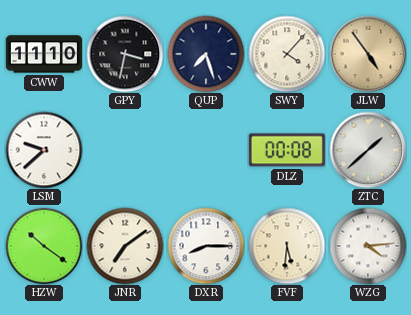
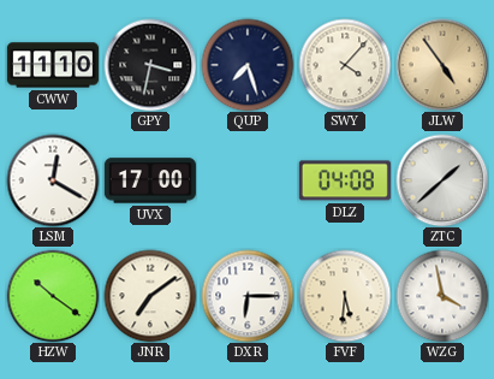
LSM: 9:38 -> 12:20
UVX: none -> 17:00
DLZ: 00:08 -> 04:08
DXR: 8:15 -> 6:15
WZG: 4:14 -> 3:58
